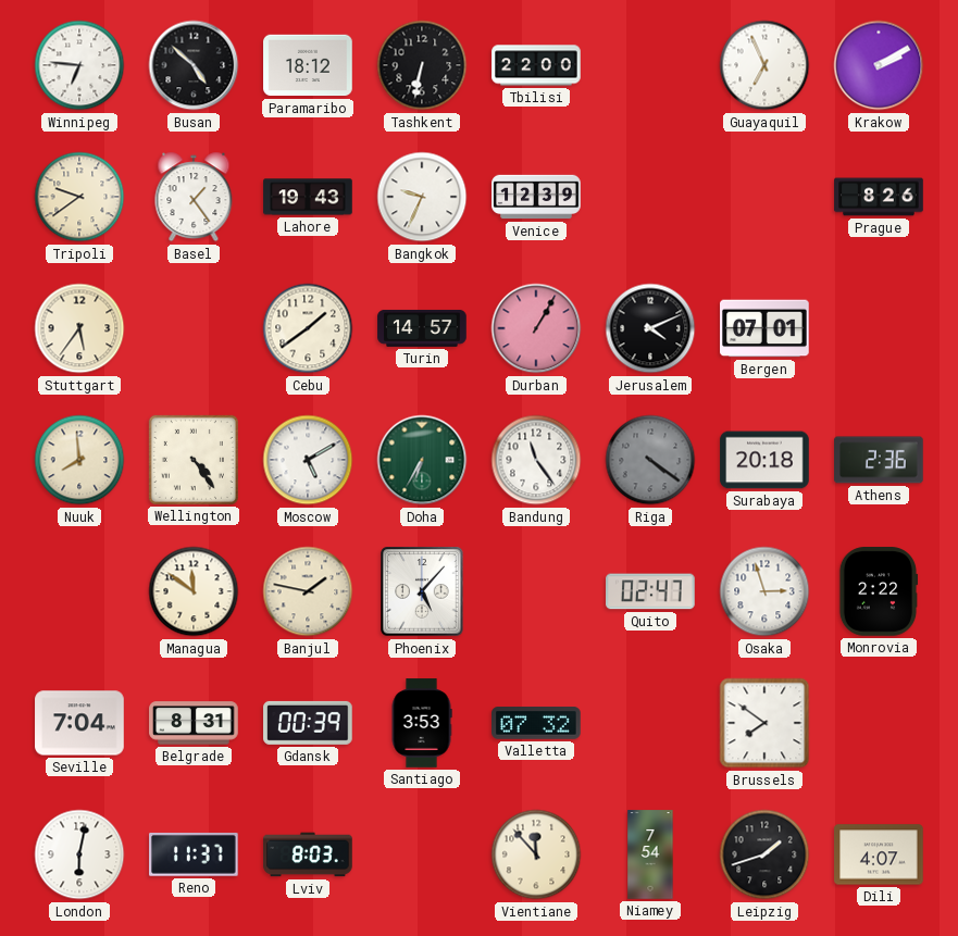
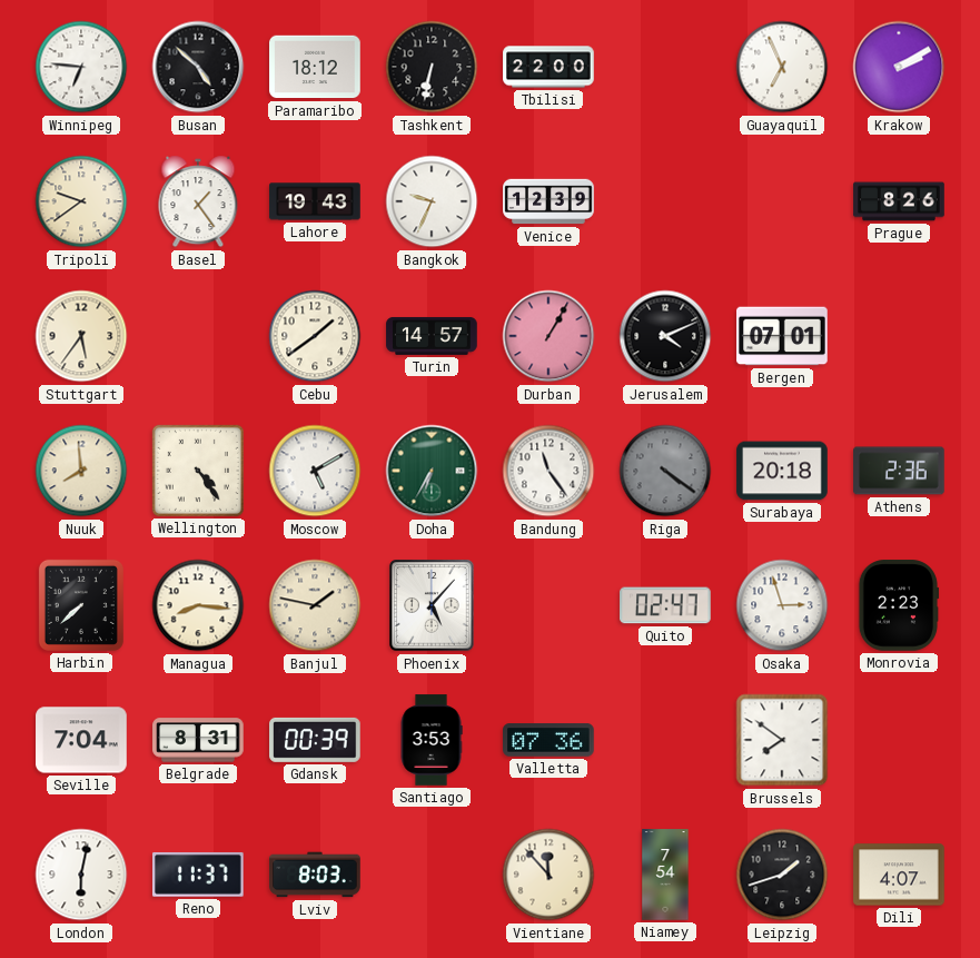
Harbin: none -> 7:38
Managua: 11:51 -> 8:16
Monrovia: 2:22 -> 2:23
Valletta: 07:32 -> 07:36
